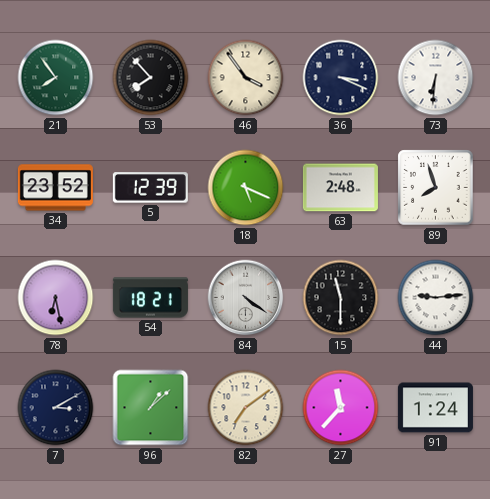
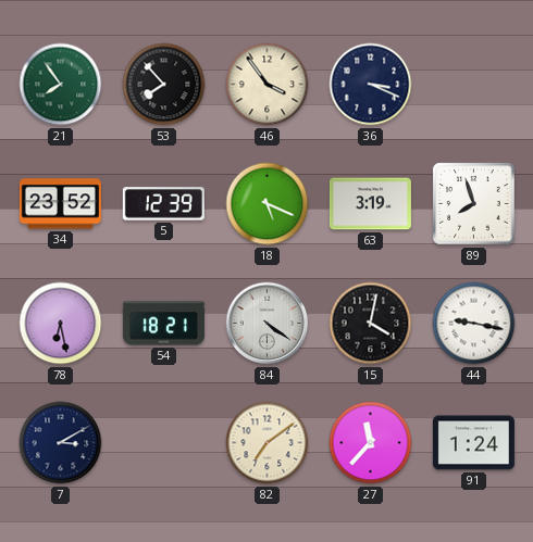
73: 6:31 -> none
63: 2:48 -> 3:19
15: 11:30 -> 4:02
44: 9:14 -> 9:17
96: 1:08 -> none
